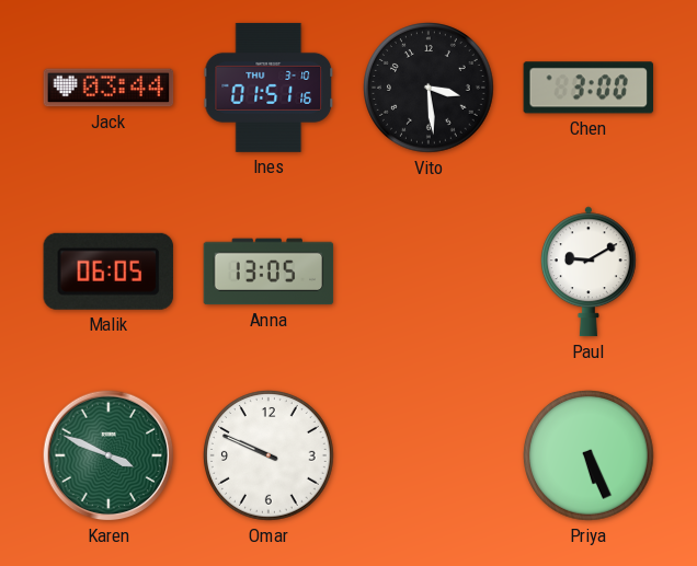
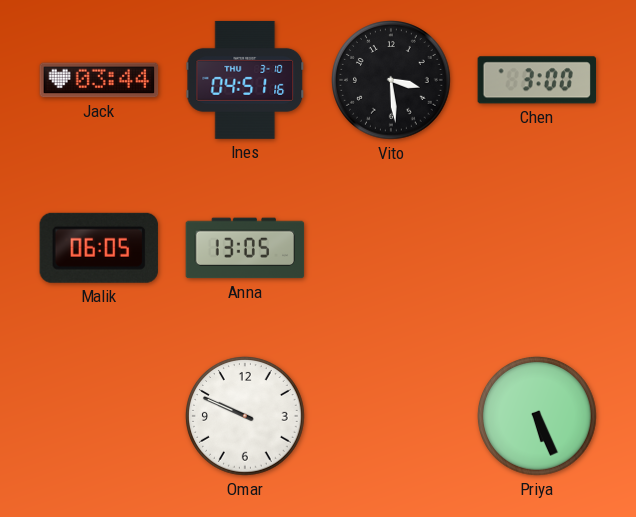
Ines: 01:51 -> 04:51
Paul: 9:10 -> none
Karen: 3:49 -> none
